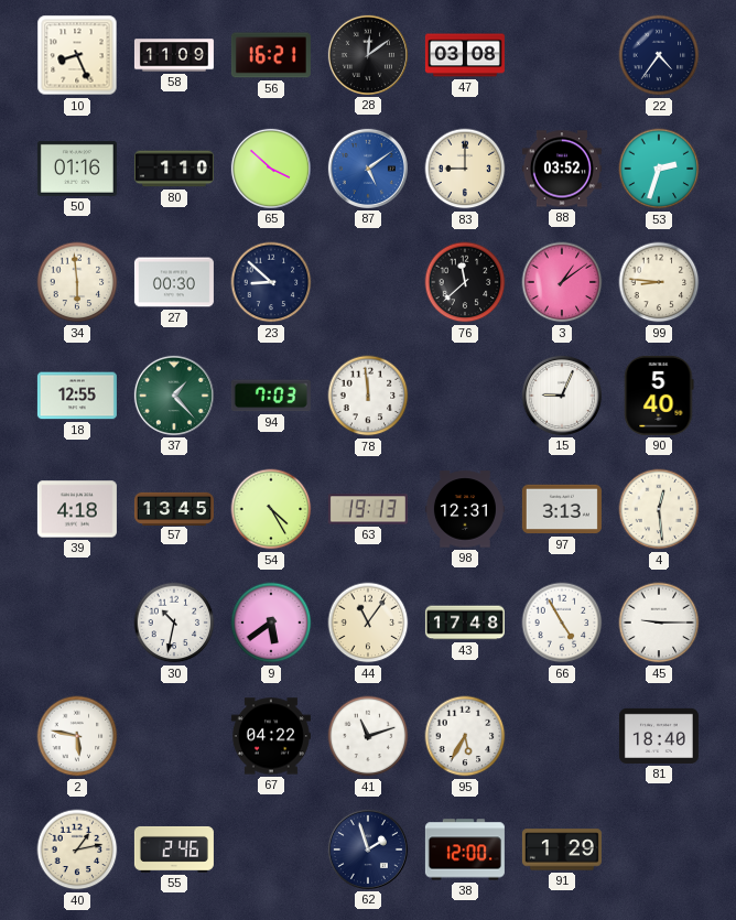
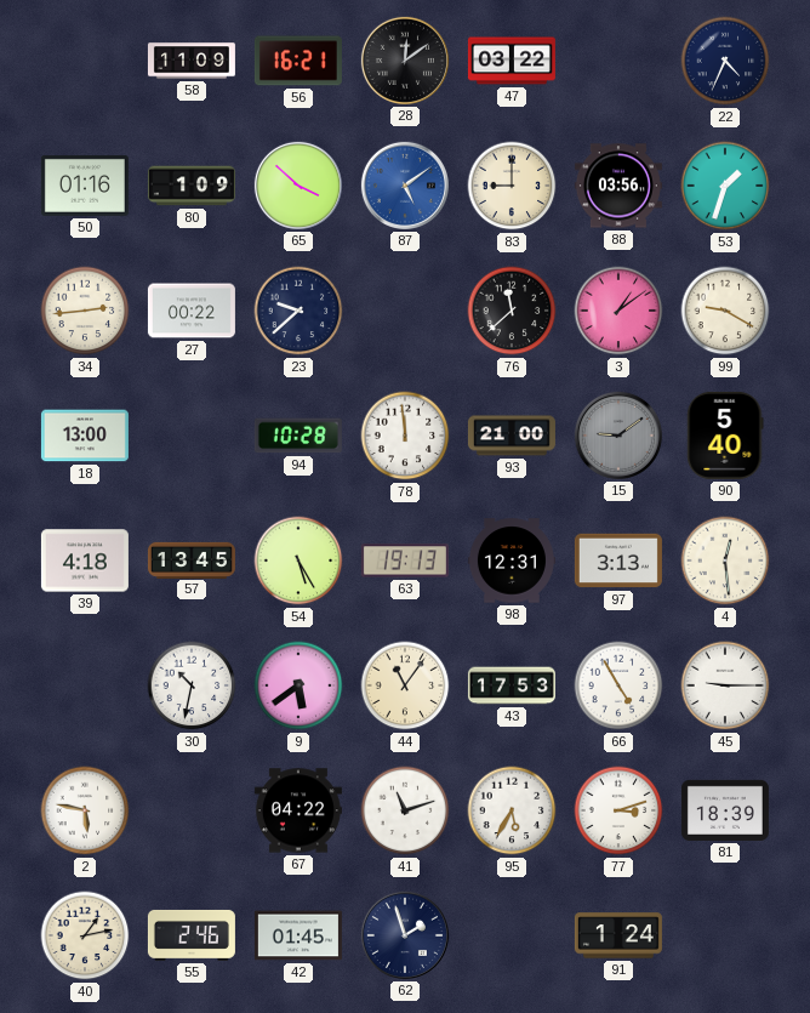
10: 8:26 -> none
47: 03:08 -> 03:22
22: 4:36 -> 4:34
80: 1:10 -> 1:09
88: 03:52 -> 03:56
53: 2:33 -> 1:33
34: 5:59 -> 2:44
27: 00:30 -> 00:22
23: 8:52 -> 9:38
99: 8:46 -> 9:20
18: 12:55 -> 13:00
37: 1:23 -> none
94: 7:03 -> 10:28
93: none -> 21:00
15: 9:04 -> 9:09
15 dial: white -> grey
54: 4:25 -> 5:25
43: 17:48 -> 17:53
77: none -> 3:12
81: 18:40 -> 18:39
42: none -> 01:45
38: 12:00 -> none
91: 1:29 -> 1:24
